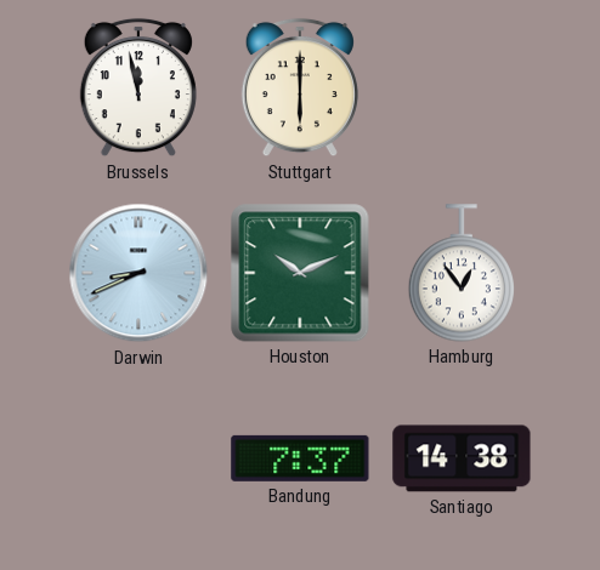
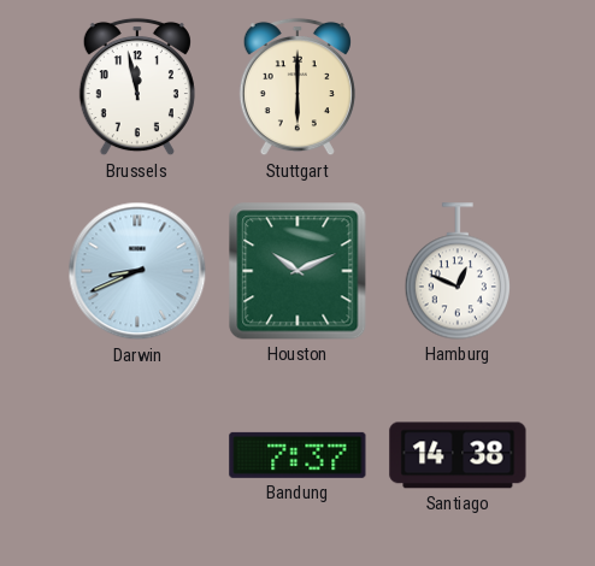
Hamburg: 12:54 -> 12:49
